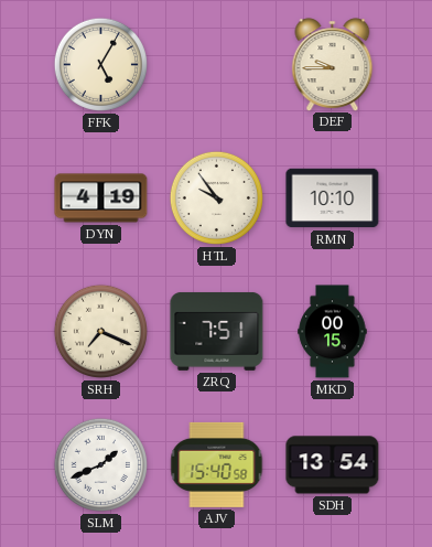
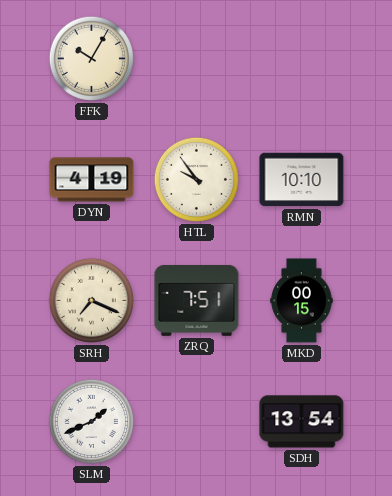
FFK: 5:05 -> 10:05
DEF: 9:45 -> none
AJV: 15:40 -> none
